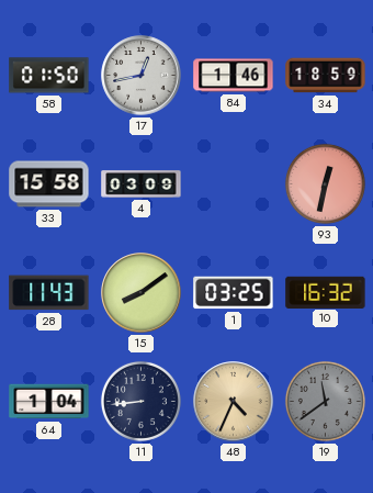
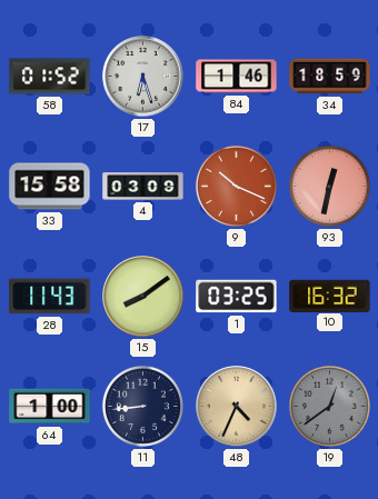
58: 01:50 -> 01:52
17: 12:43 -> 6:27
9: none -> 10:19
64: 1:04 -> 1:00
19: 11:39 -> 12:39
